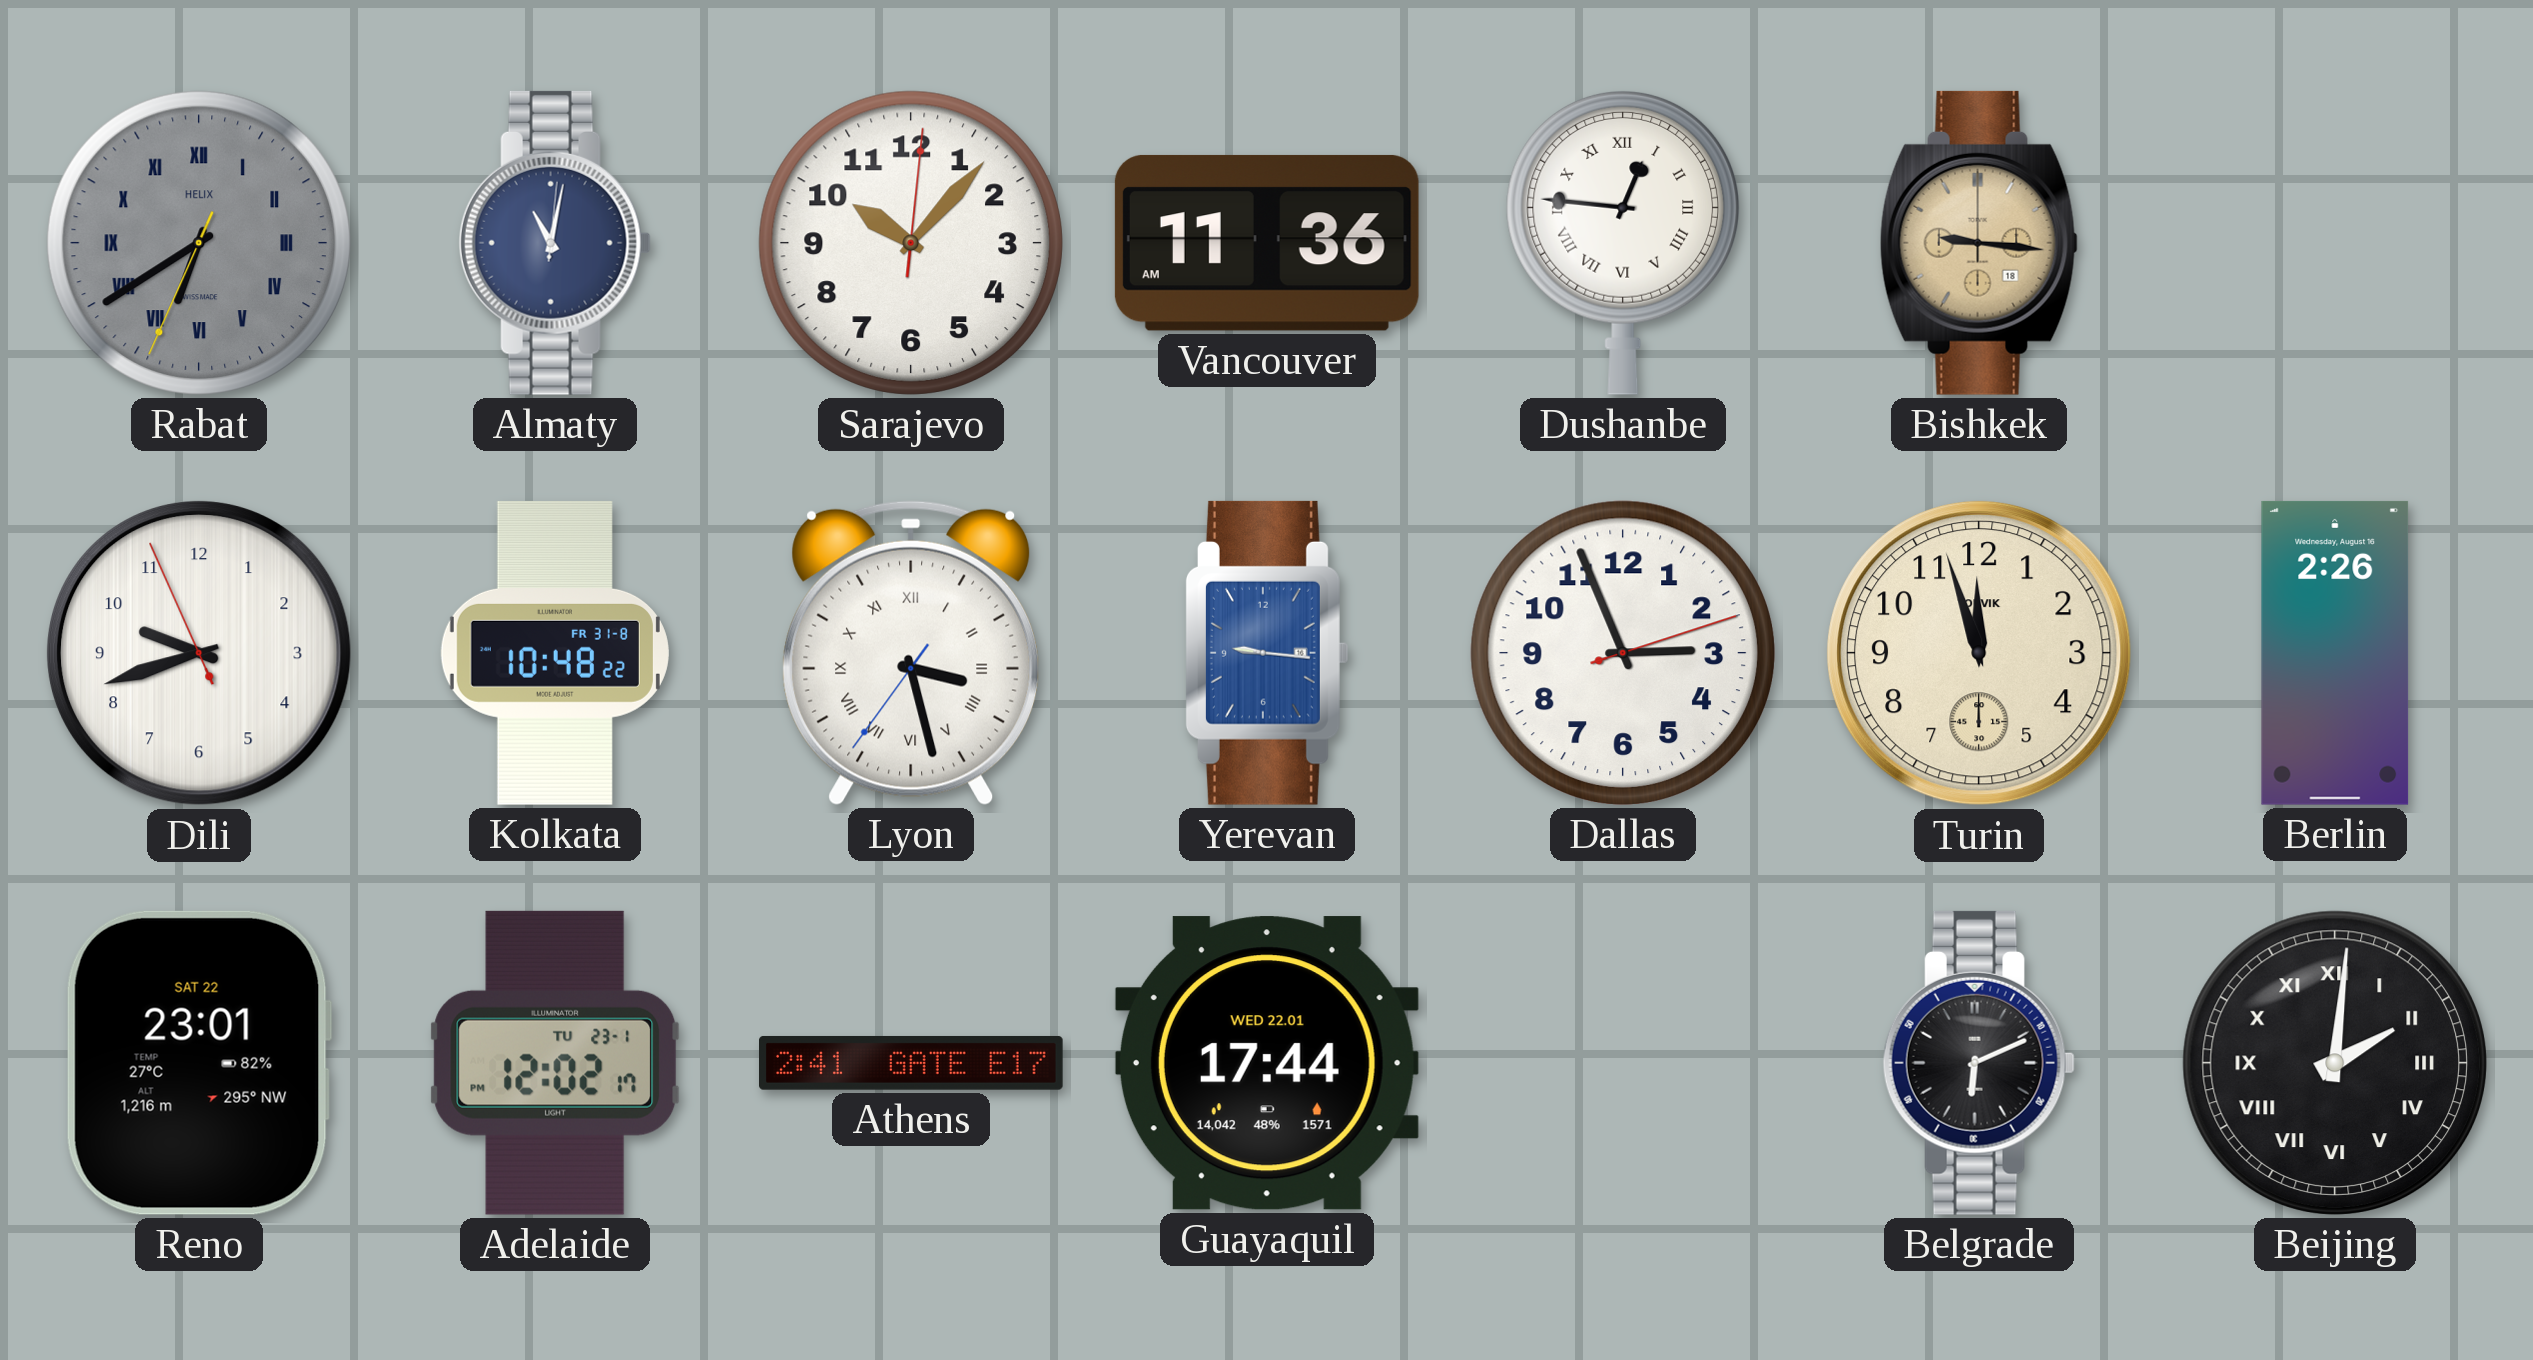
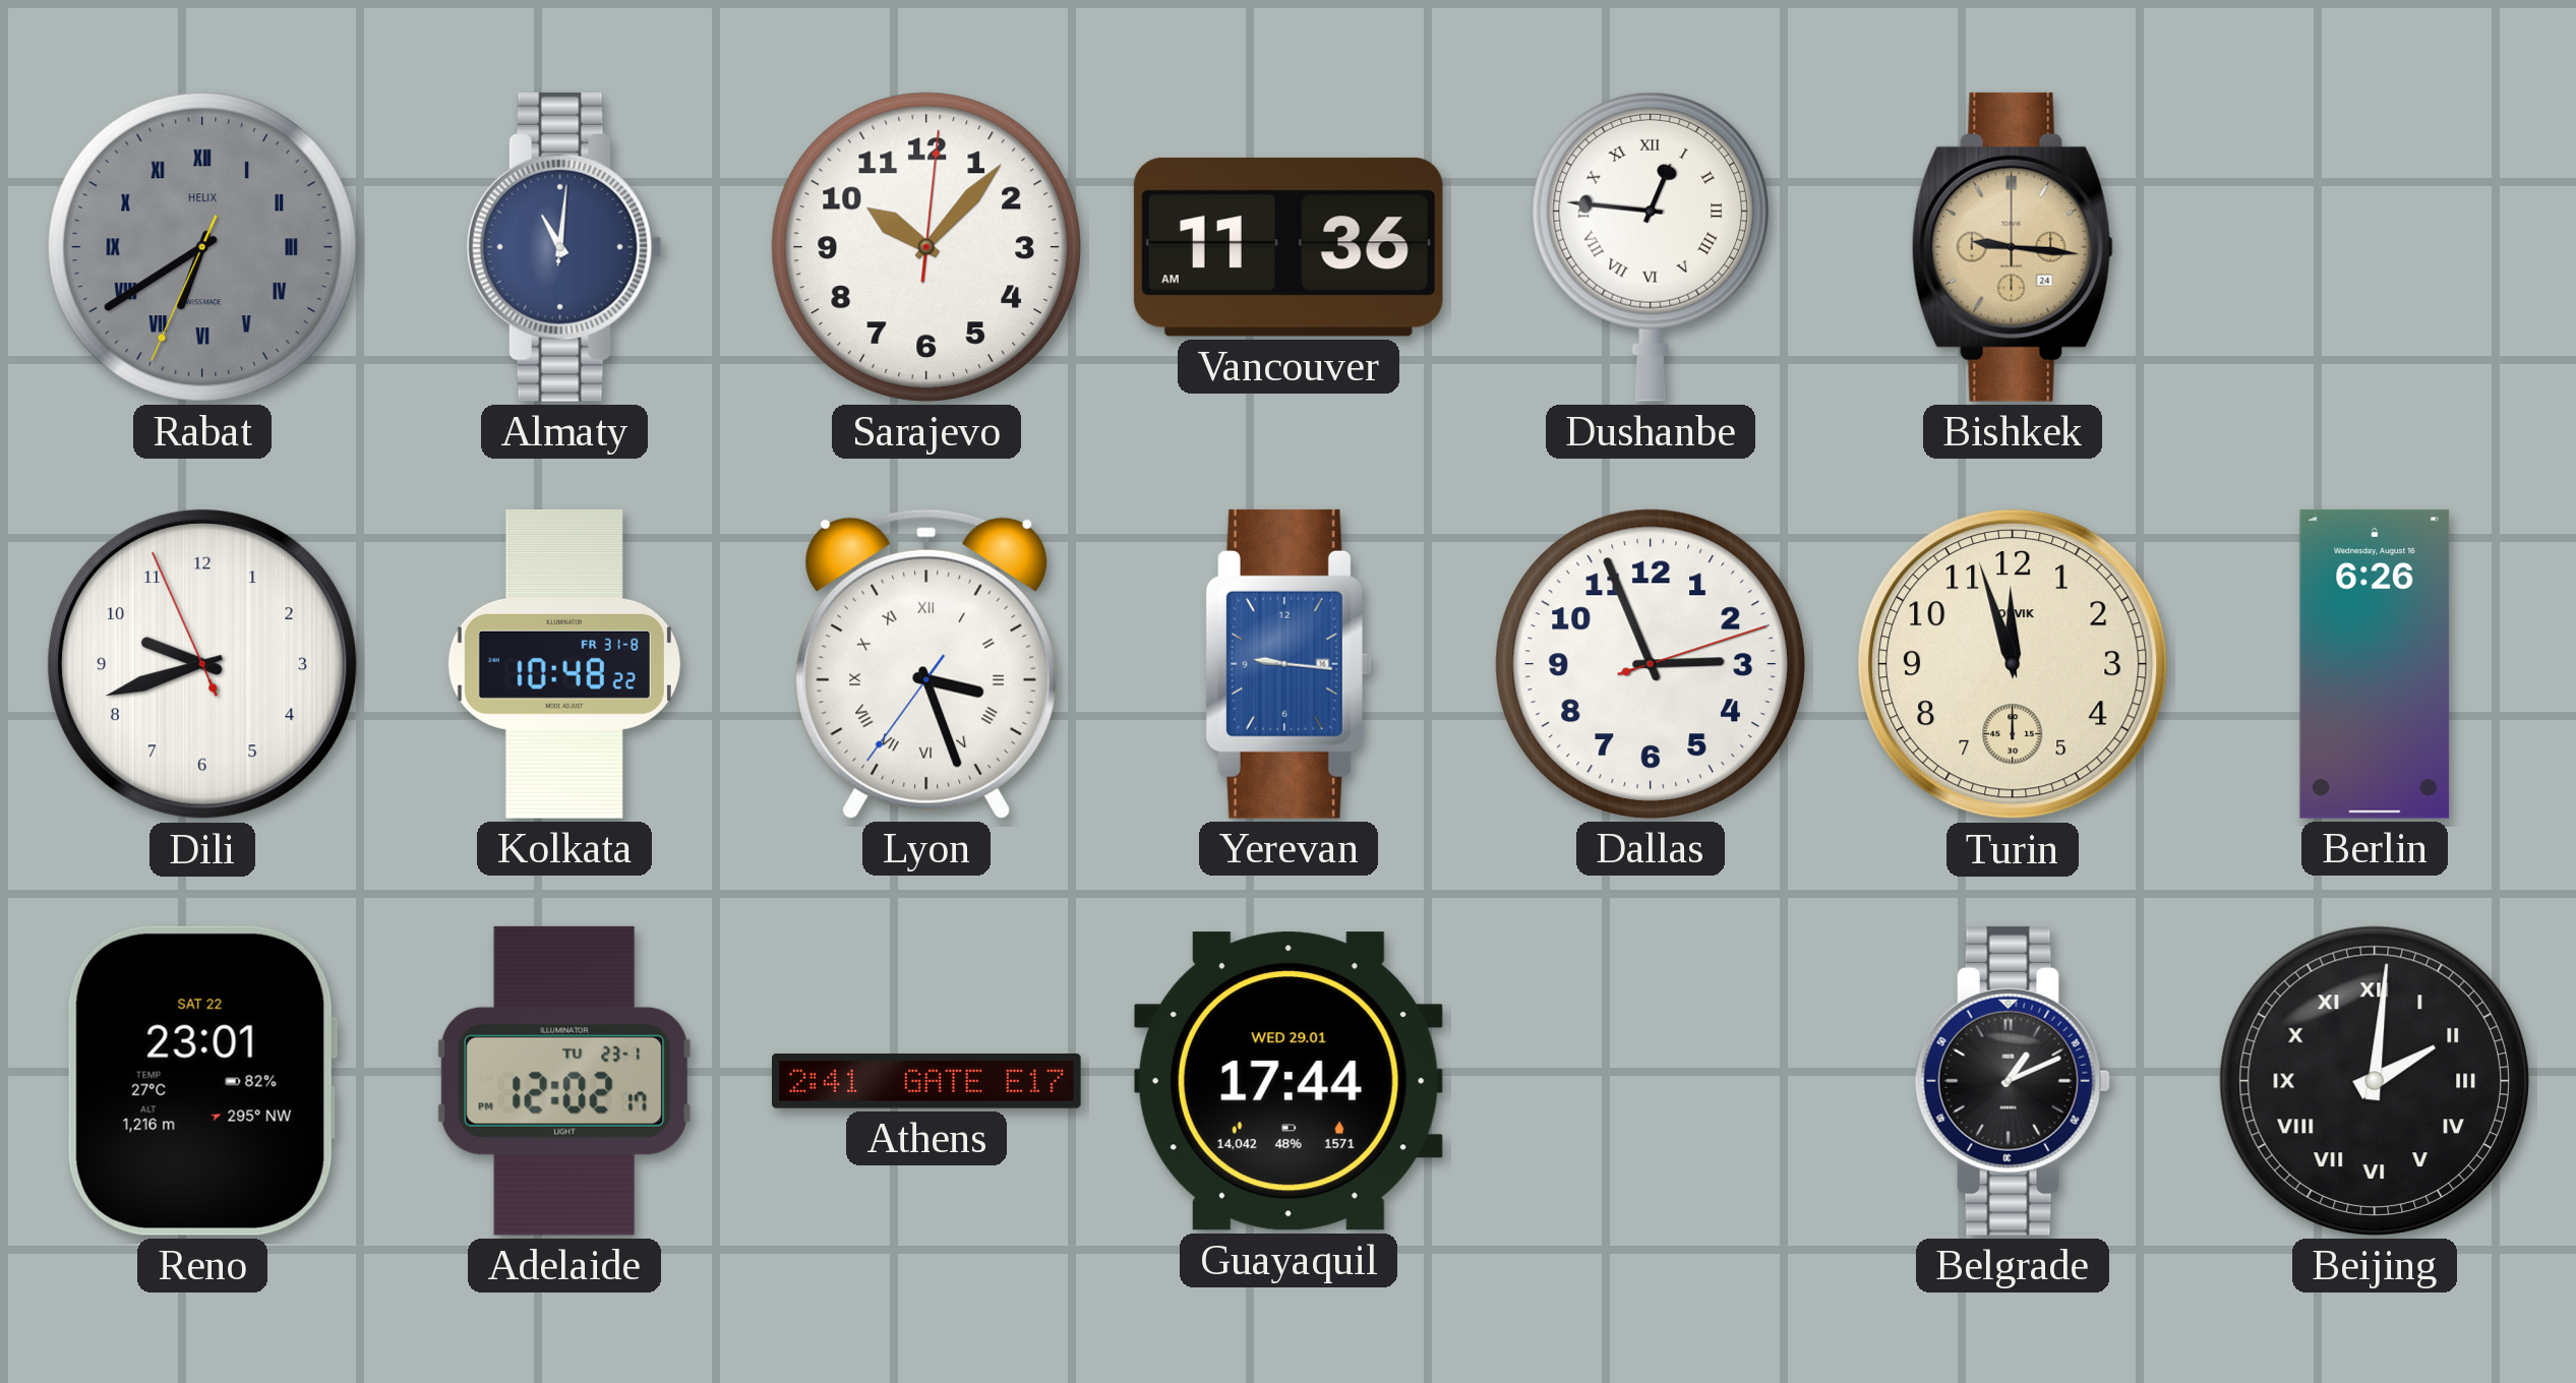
Almaty: 11:02 -> 11:01
Bishkek date: 18 -> 24
Lyon: 3:27 -> 3:26
Berlin: 2:26 -> 6:26
Guayaquil date: WED 22.01 -> WED 29.01
Belgrade: 6:11 -> 1:11
